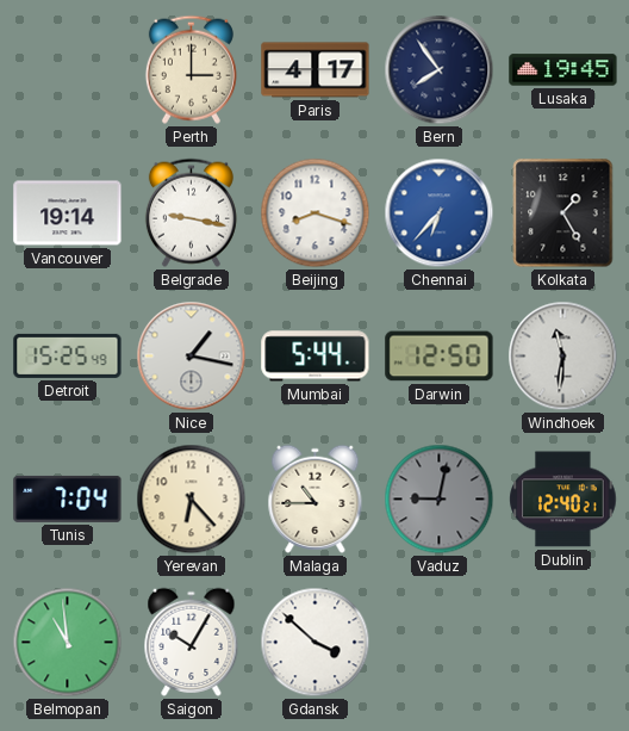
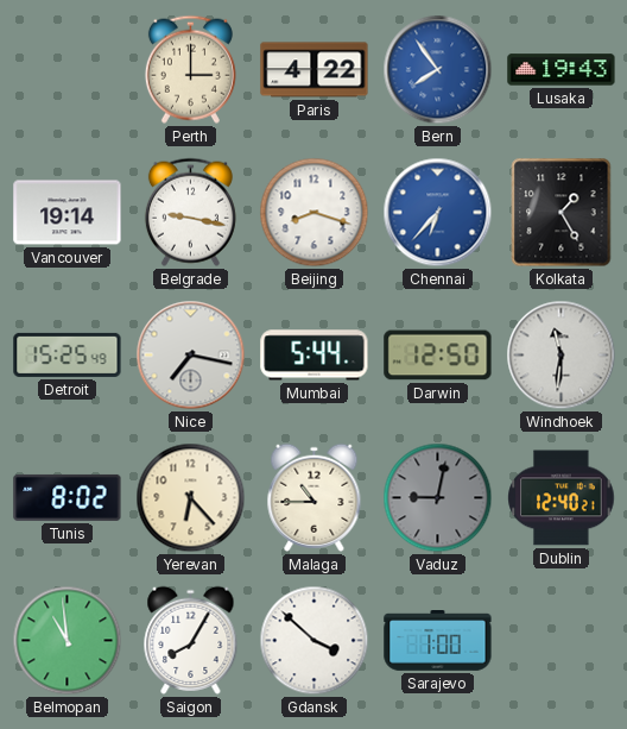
Paris: 4:17 -> 4:22
Bern dial: navy -> blue
Lusaka: 19:45 -> 19:43
Nice: 1:17 -> 7:17
Tunis: 7:04 -> 8:02
Saigon: 10:05 -> 8:05
Sarajevo: none -> 1:00
